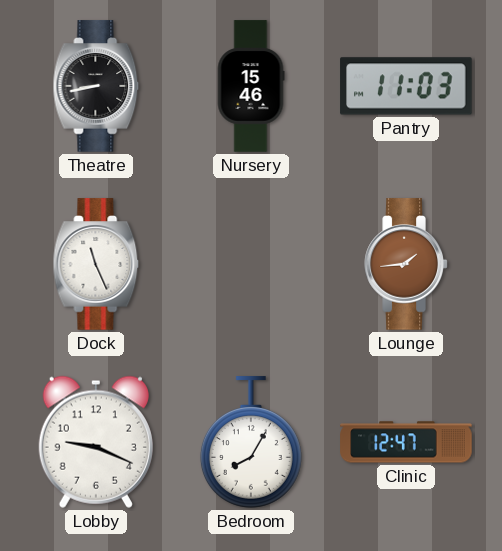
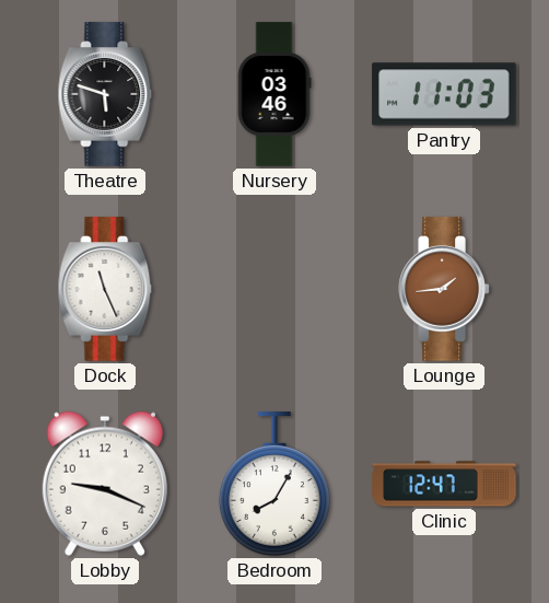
Theatre: 8:43 -> 5:48
Nursery: 15:46 -> 03:46
